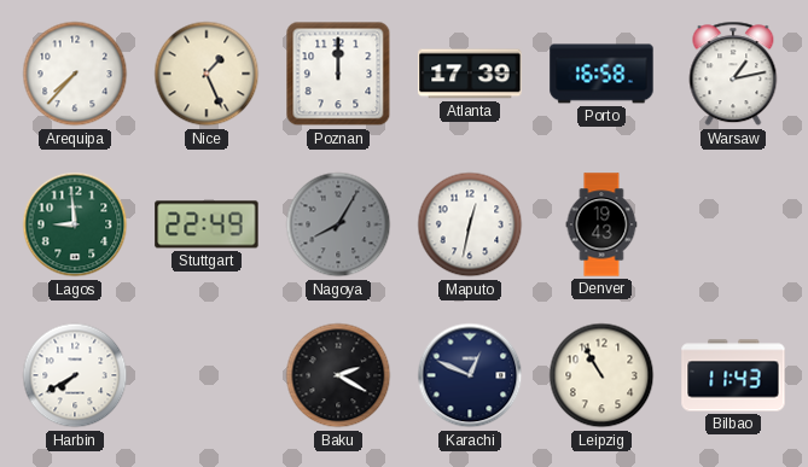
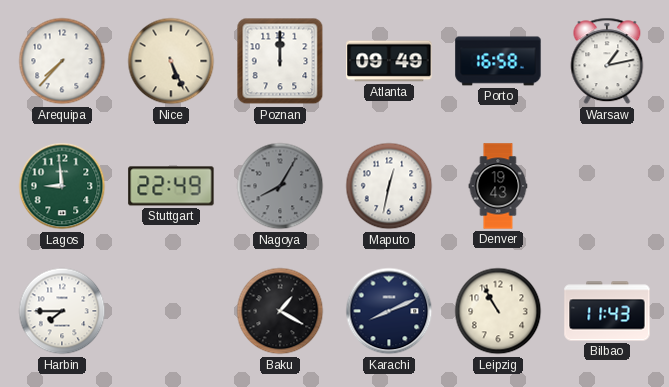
Nice: 1:26 -> 5:26
Atlanta: 17:39 -> 09:49
Harbin: 7:40 -> 7:45
Baku: 2:20 -> 1:20
Karachi: 12:49 -> 8:11
